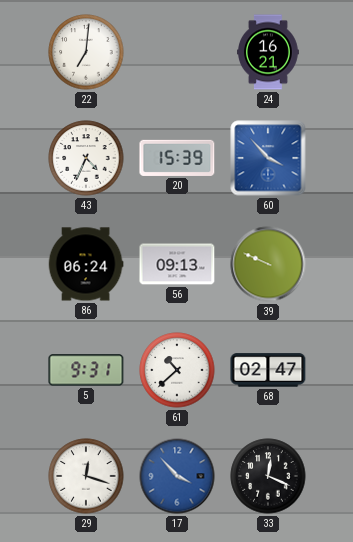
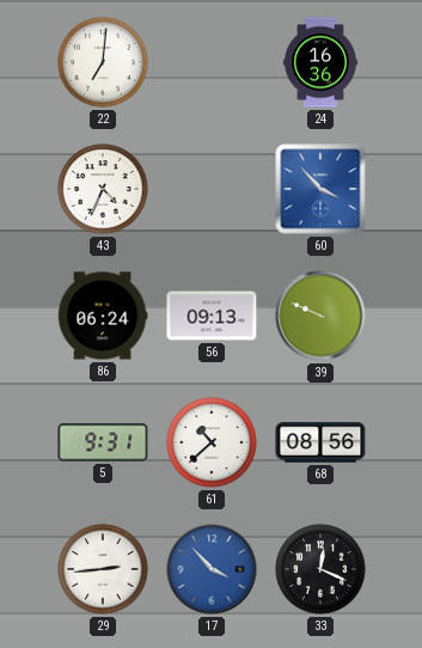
24: 16:21 -> 16:36
20: 15:39 -> none
68: 02:47 -> 08:56
29: 12:18 -> 2:44
